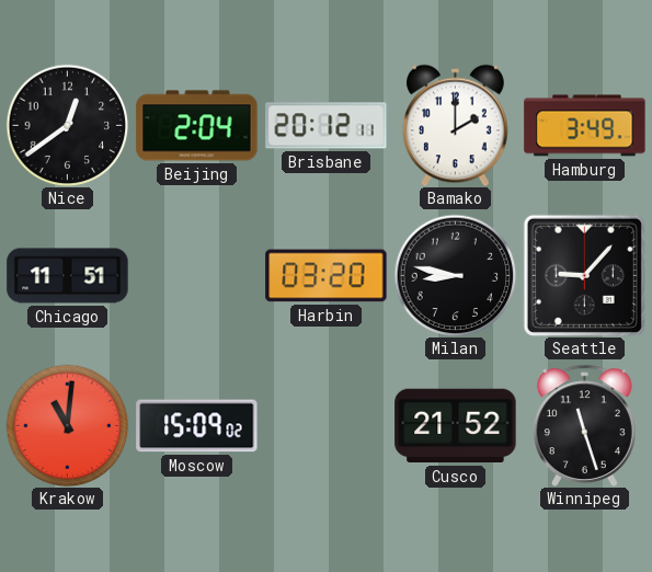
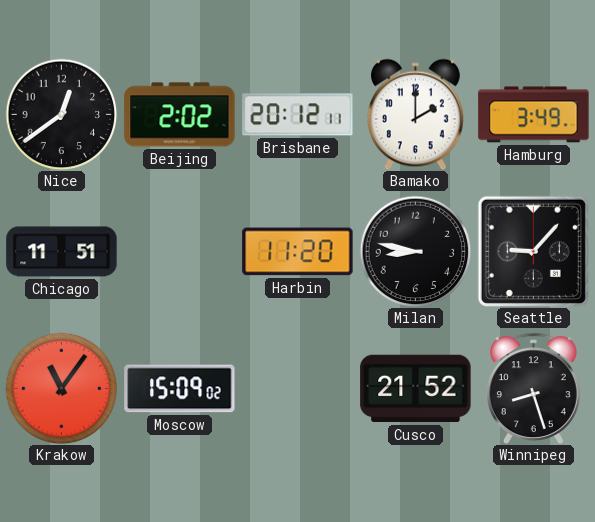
Beijing: 2:04 -> 2:02
Harbin: 03:20 -> 11:20
Krakow: 11:01 -> 11:06
Winnipeg: 11:27 -> 8:27
